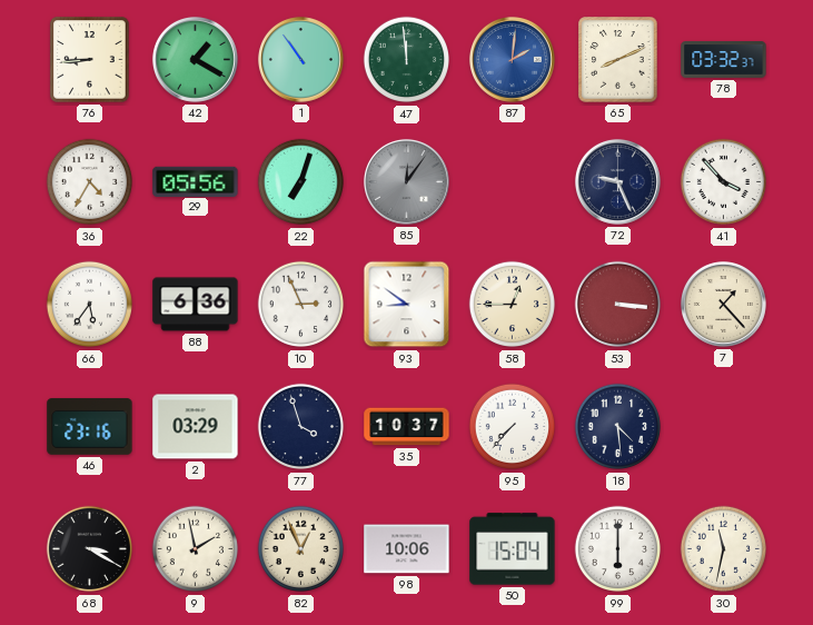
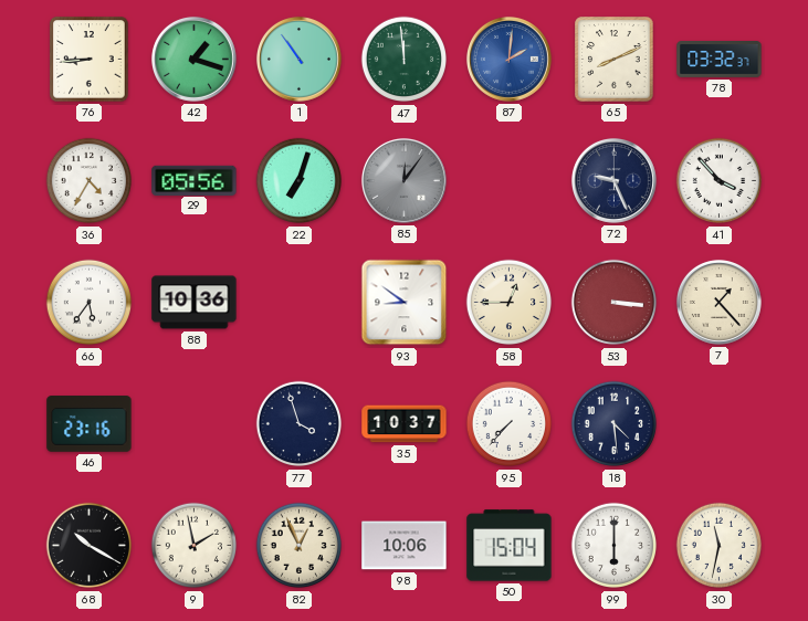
42: 1:20 -> 1:18
88: 6:36 -> 10:36
10: 2:56 -> none
2: 03:29 -> none
68: 3:20 -> 10:20
